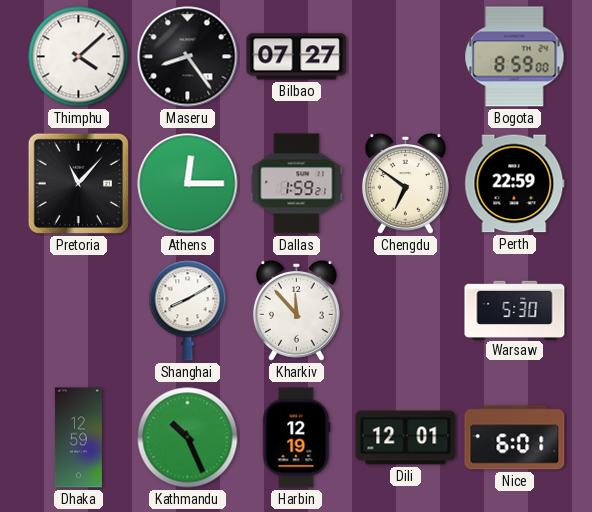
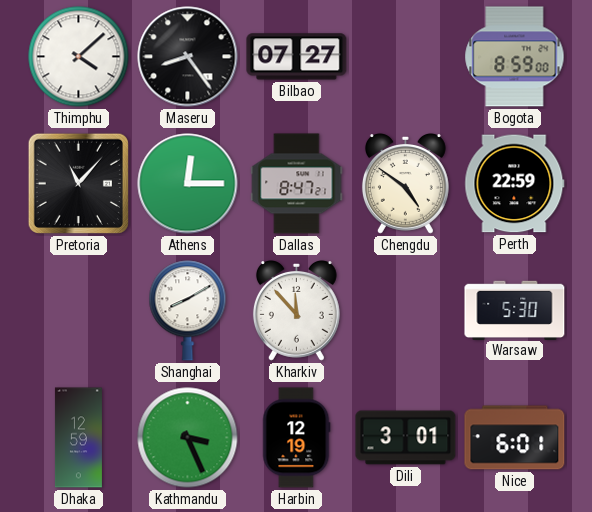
Dallas: 1:59 -> 8:47
Chengdu: 6:51 -> 4:51
Kathmandu: 10:26 -> 3:26
Dili: 12:01 -> 3:01
